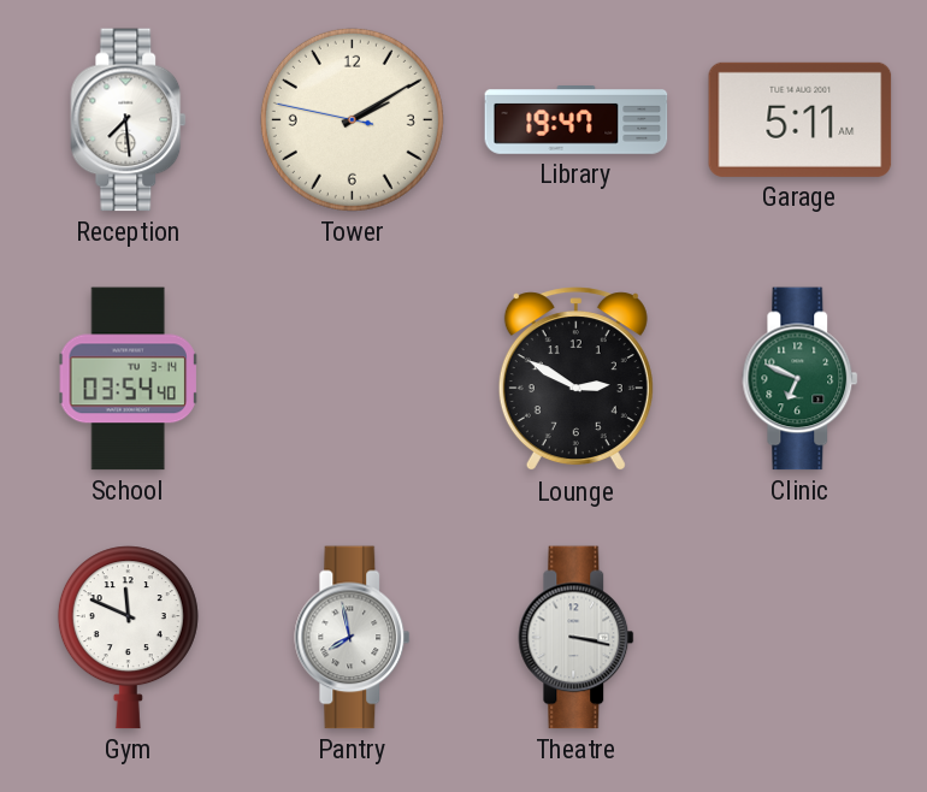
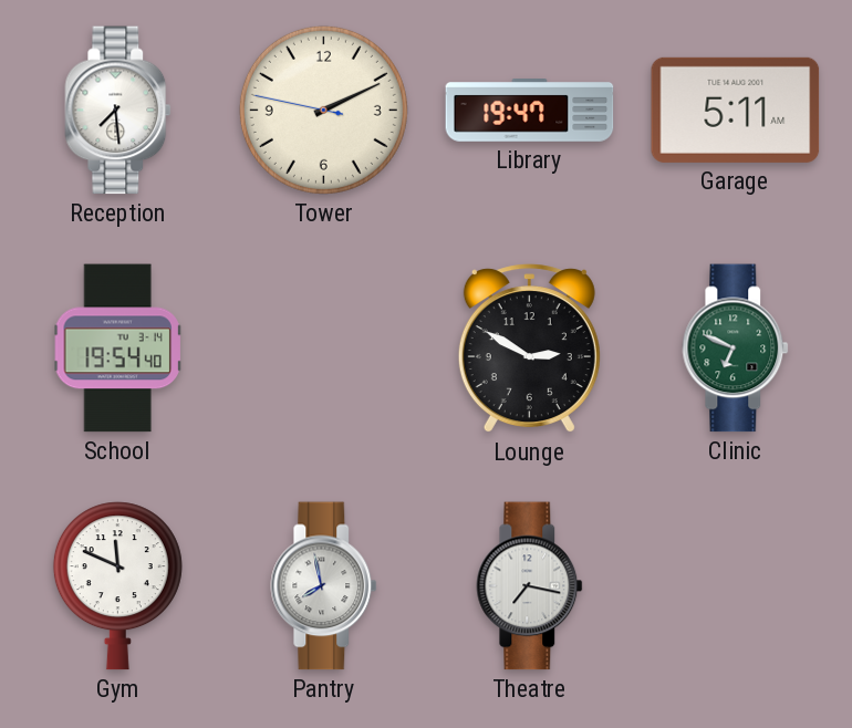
Tower: 2:09 -> 2:10
School: 03:54 -> 19:54
Theatre: 3:17 -> 7:17
